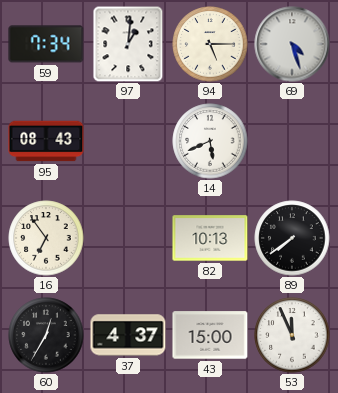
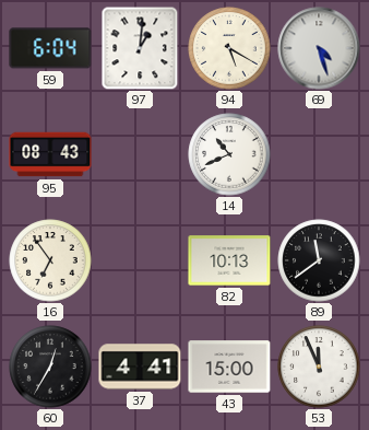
59: 7:34 -> 6:04
94: 5:15 -> 5:20
14: 5:41 -> 10:41
89: 7:39 -> 11:39
37: 4:37 -> 4:41
